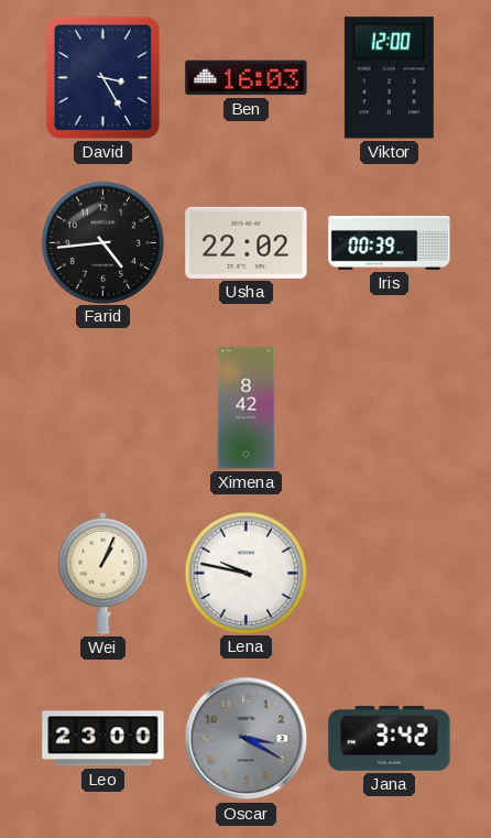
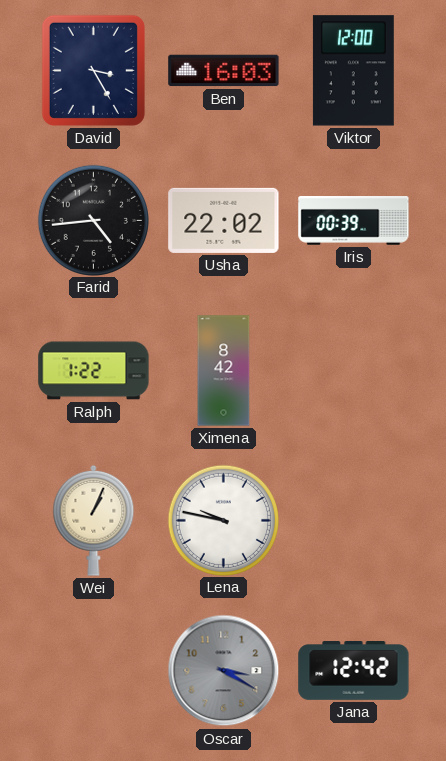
Ralph: none -> 1:22
Leo: 23:00 -> none
Jana: 3:42 -> 12:42
